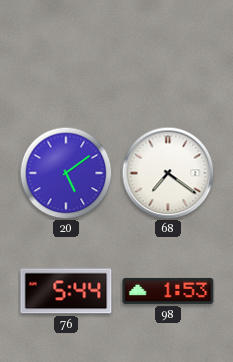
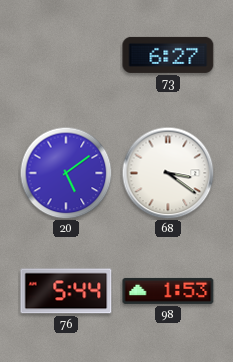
73: none -> 6:27
68: 7:21 -> 3:21
